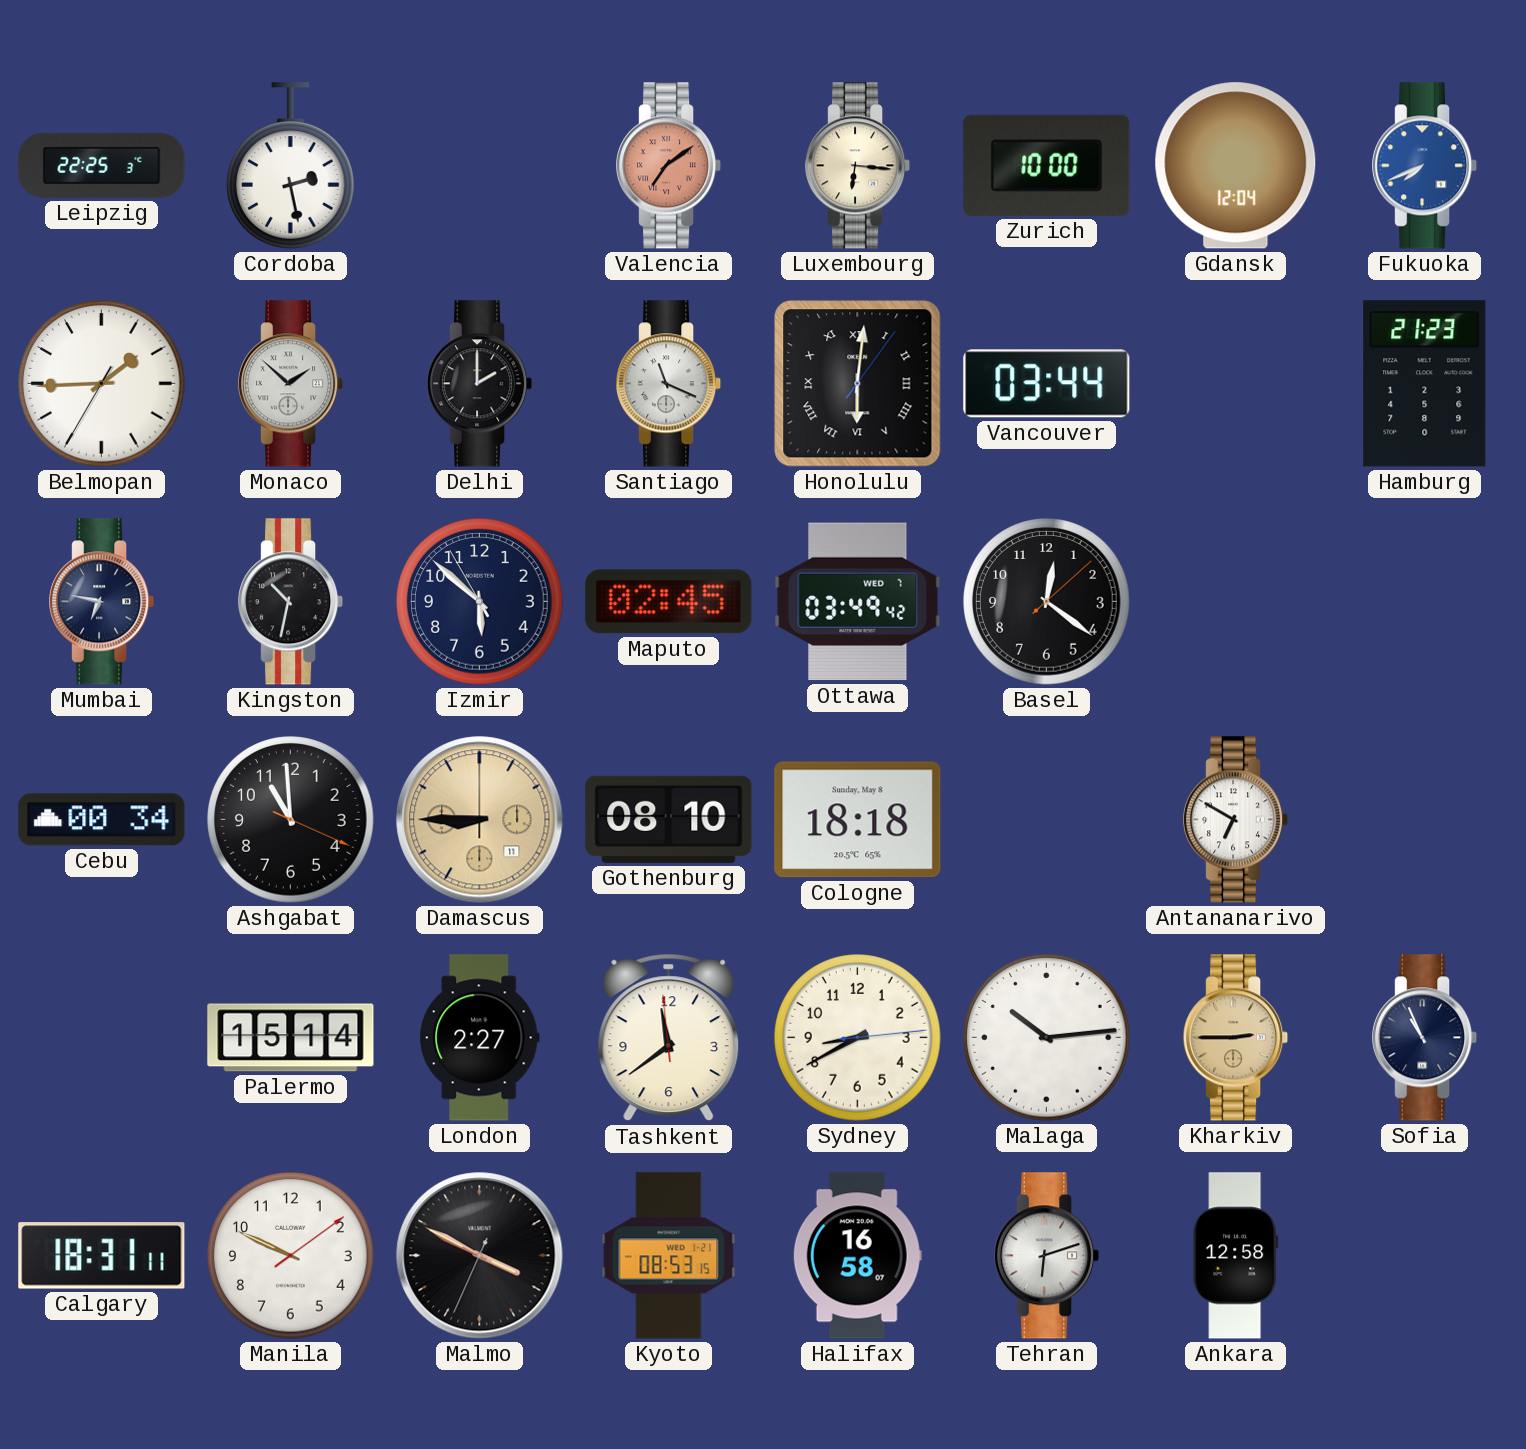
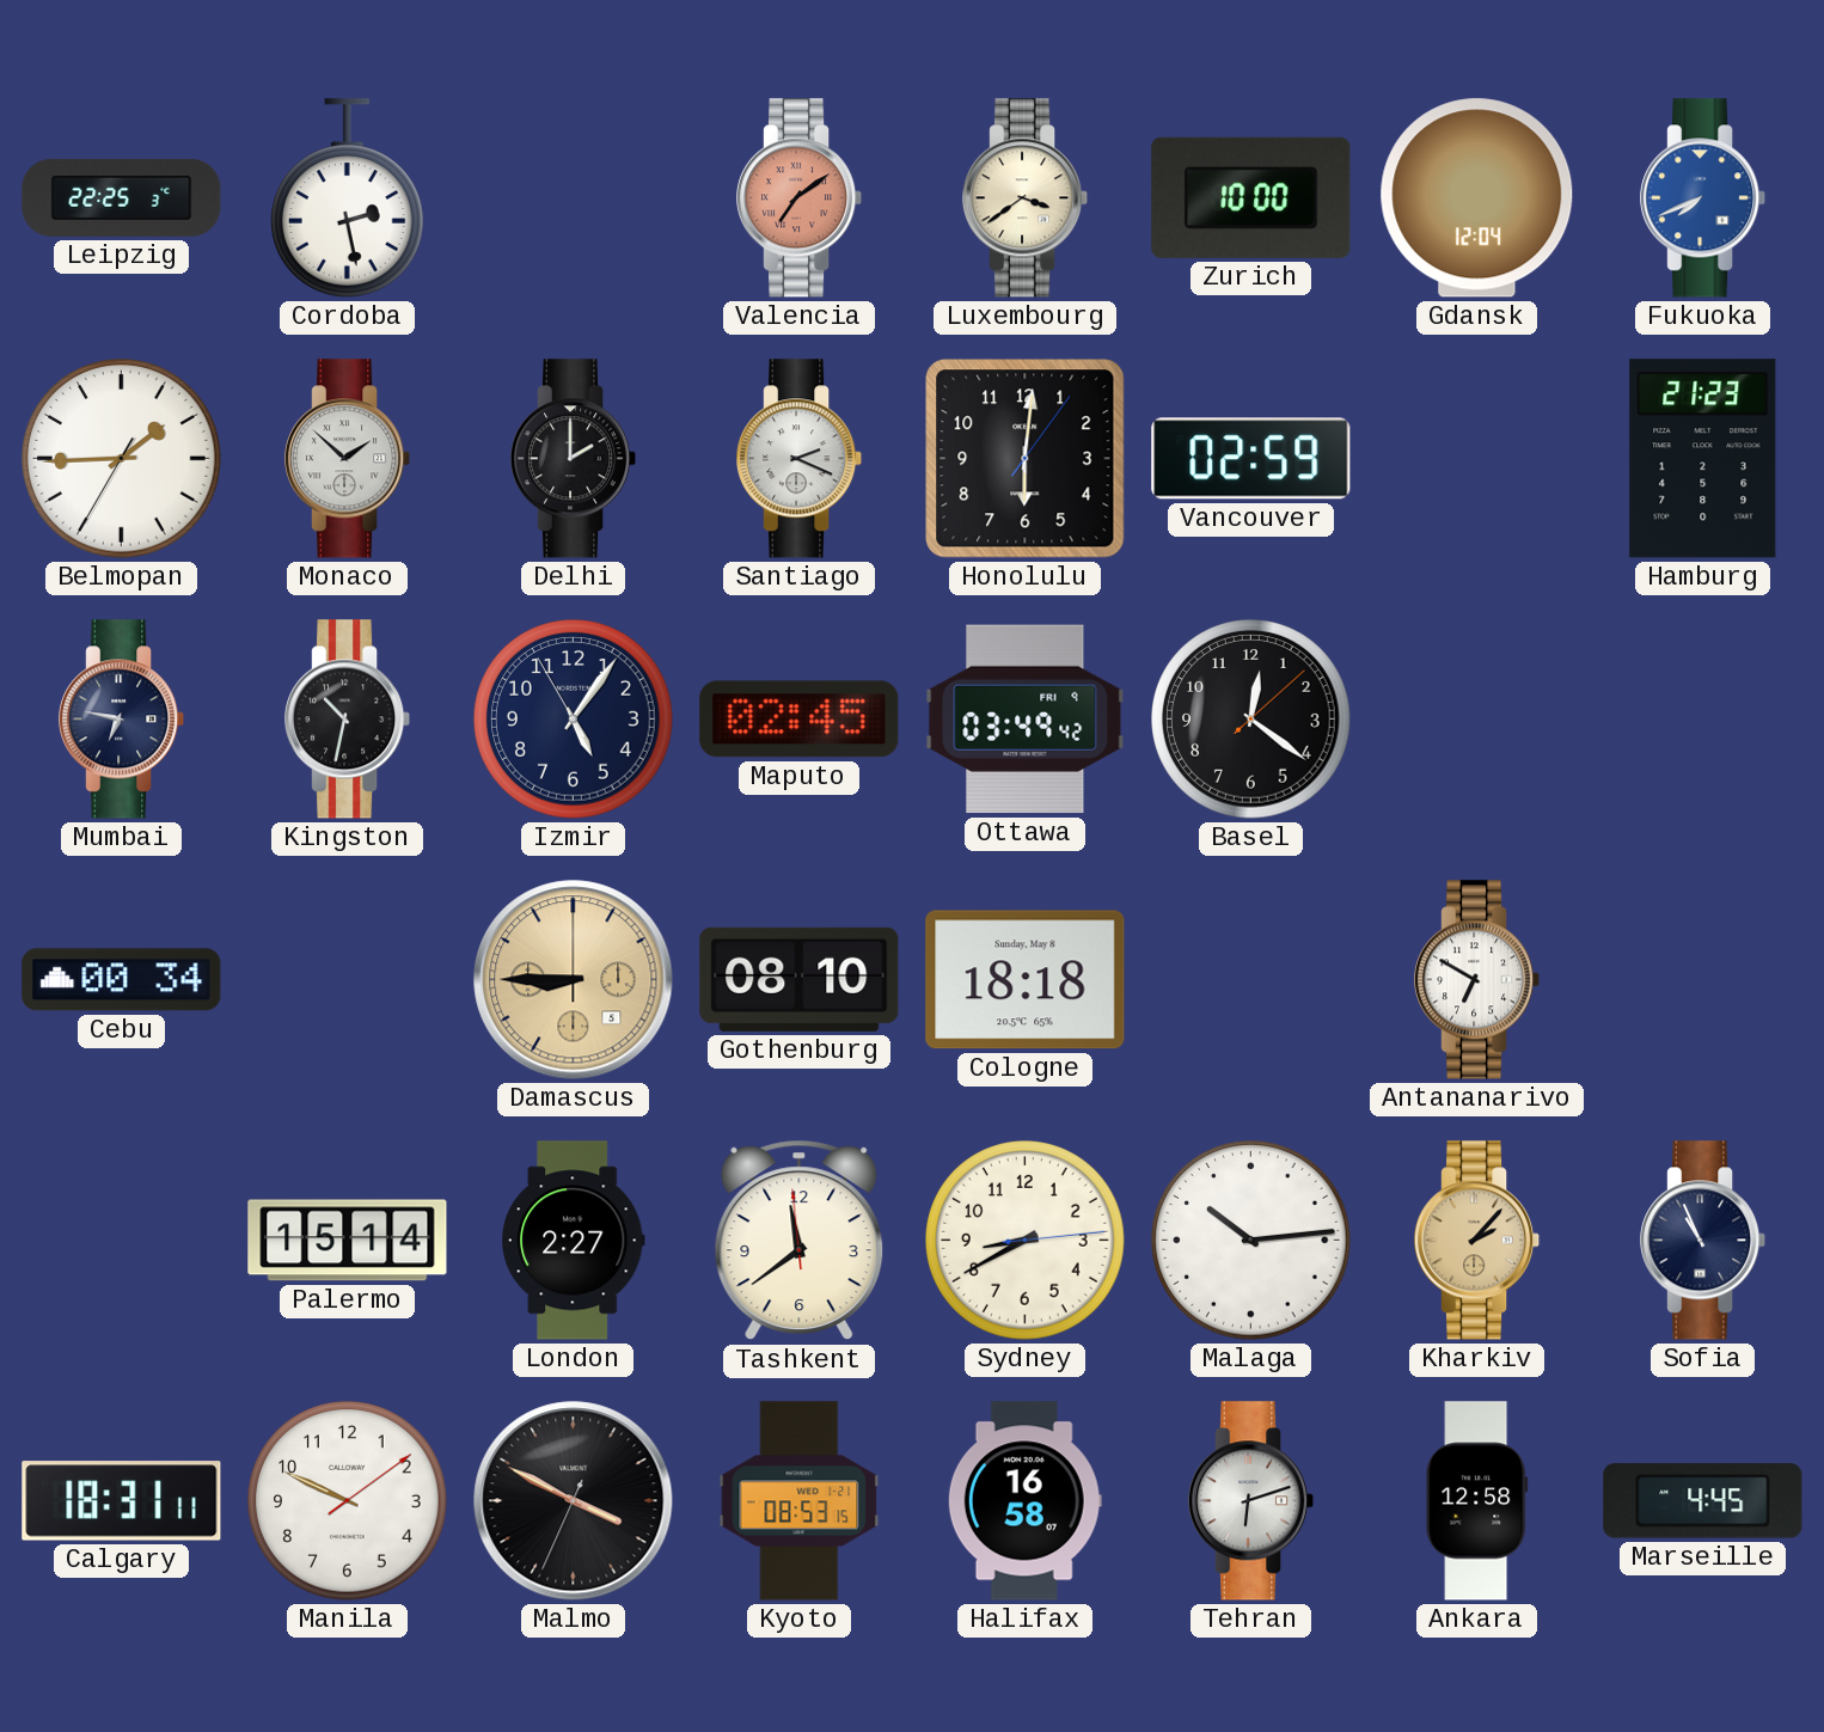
Luxembourg: 6:16 -> 3:39
Santiago: 11:19 -> 2:19
Honolulu numerals: Roman -> Arabic
Vancouver: 03:44 -> 02:59
Izmir: 5:51 -> 5:05
Ottawa date: WED 7 -> FRI 9
Ashgabat: 10:59 -> none
Damascus date: 11 -> 5
Kharkiv: 2:45 -> 2:07
Marseille: none -> 4:45
